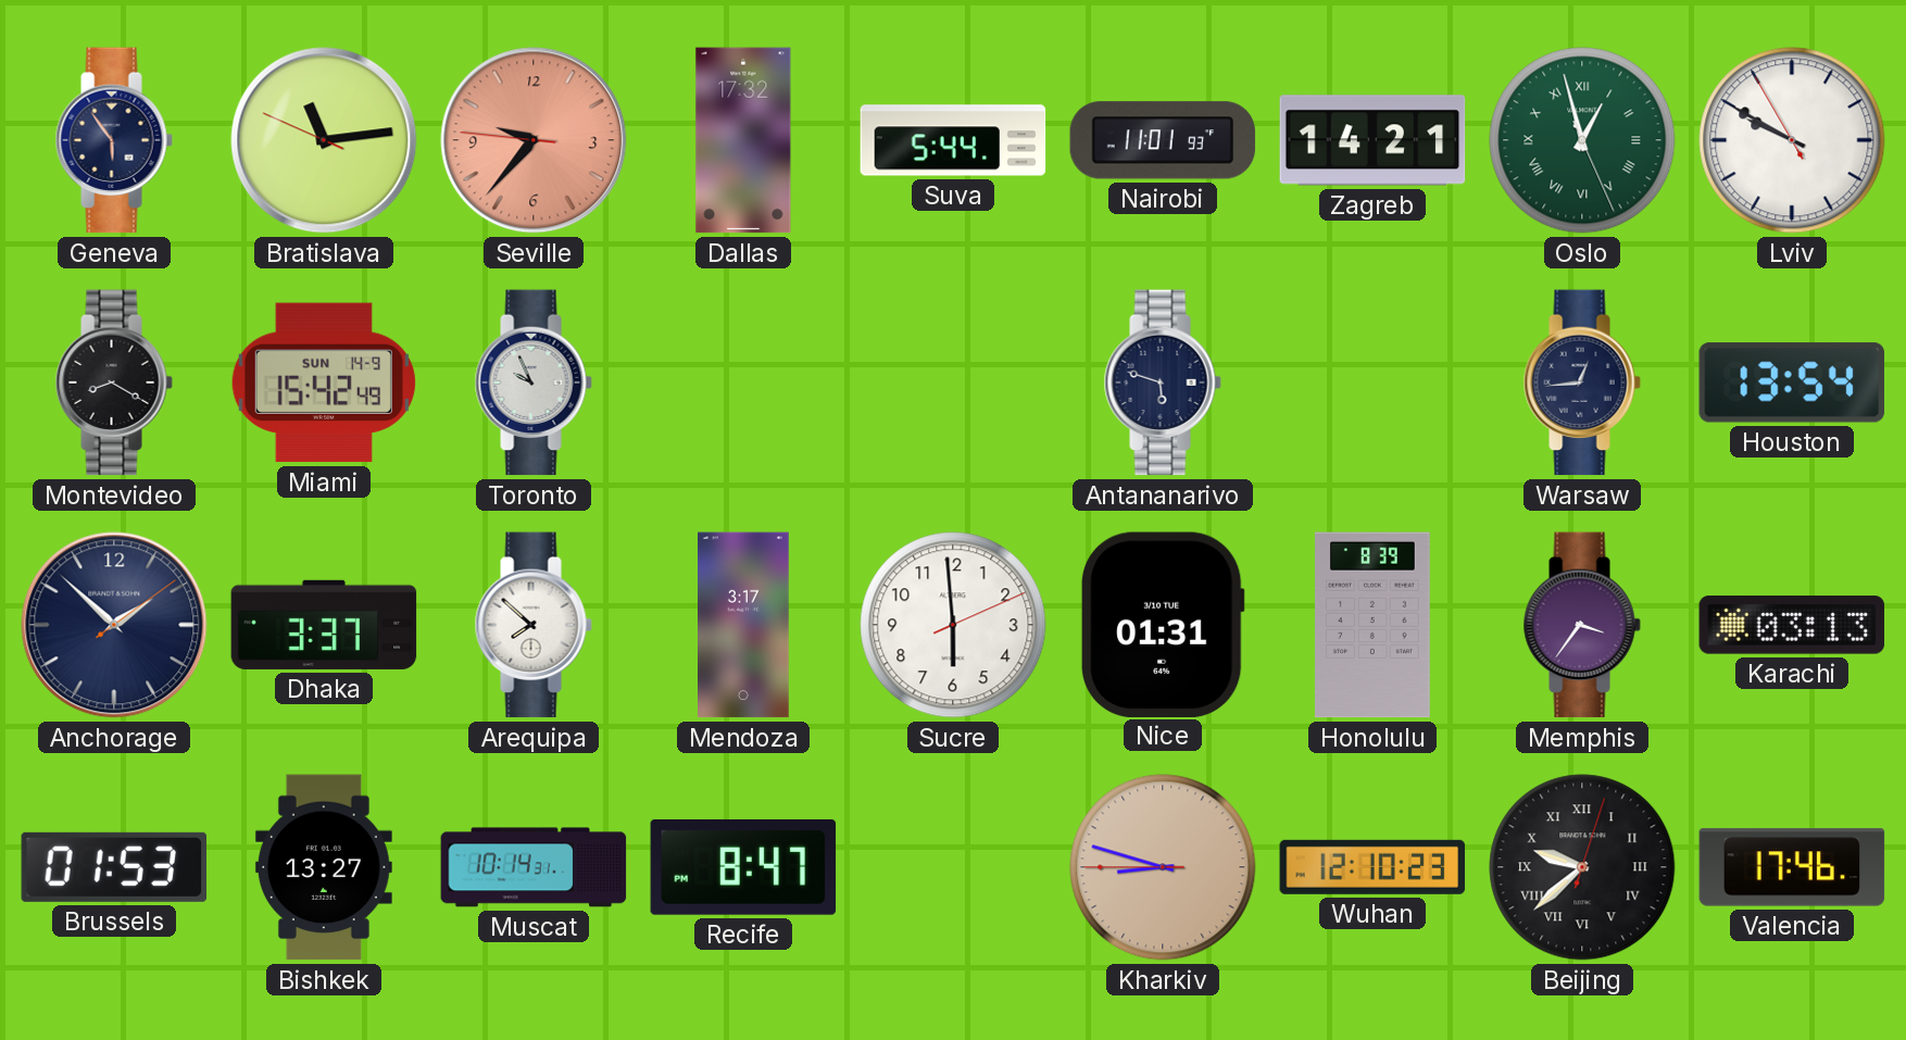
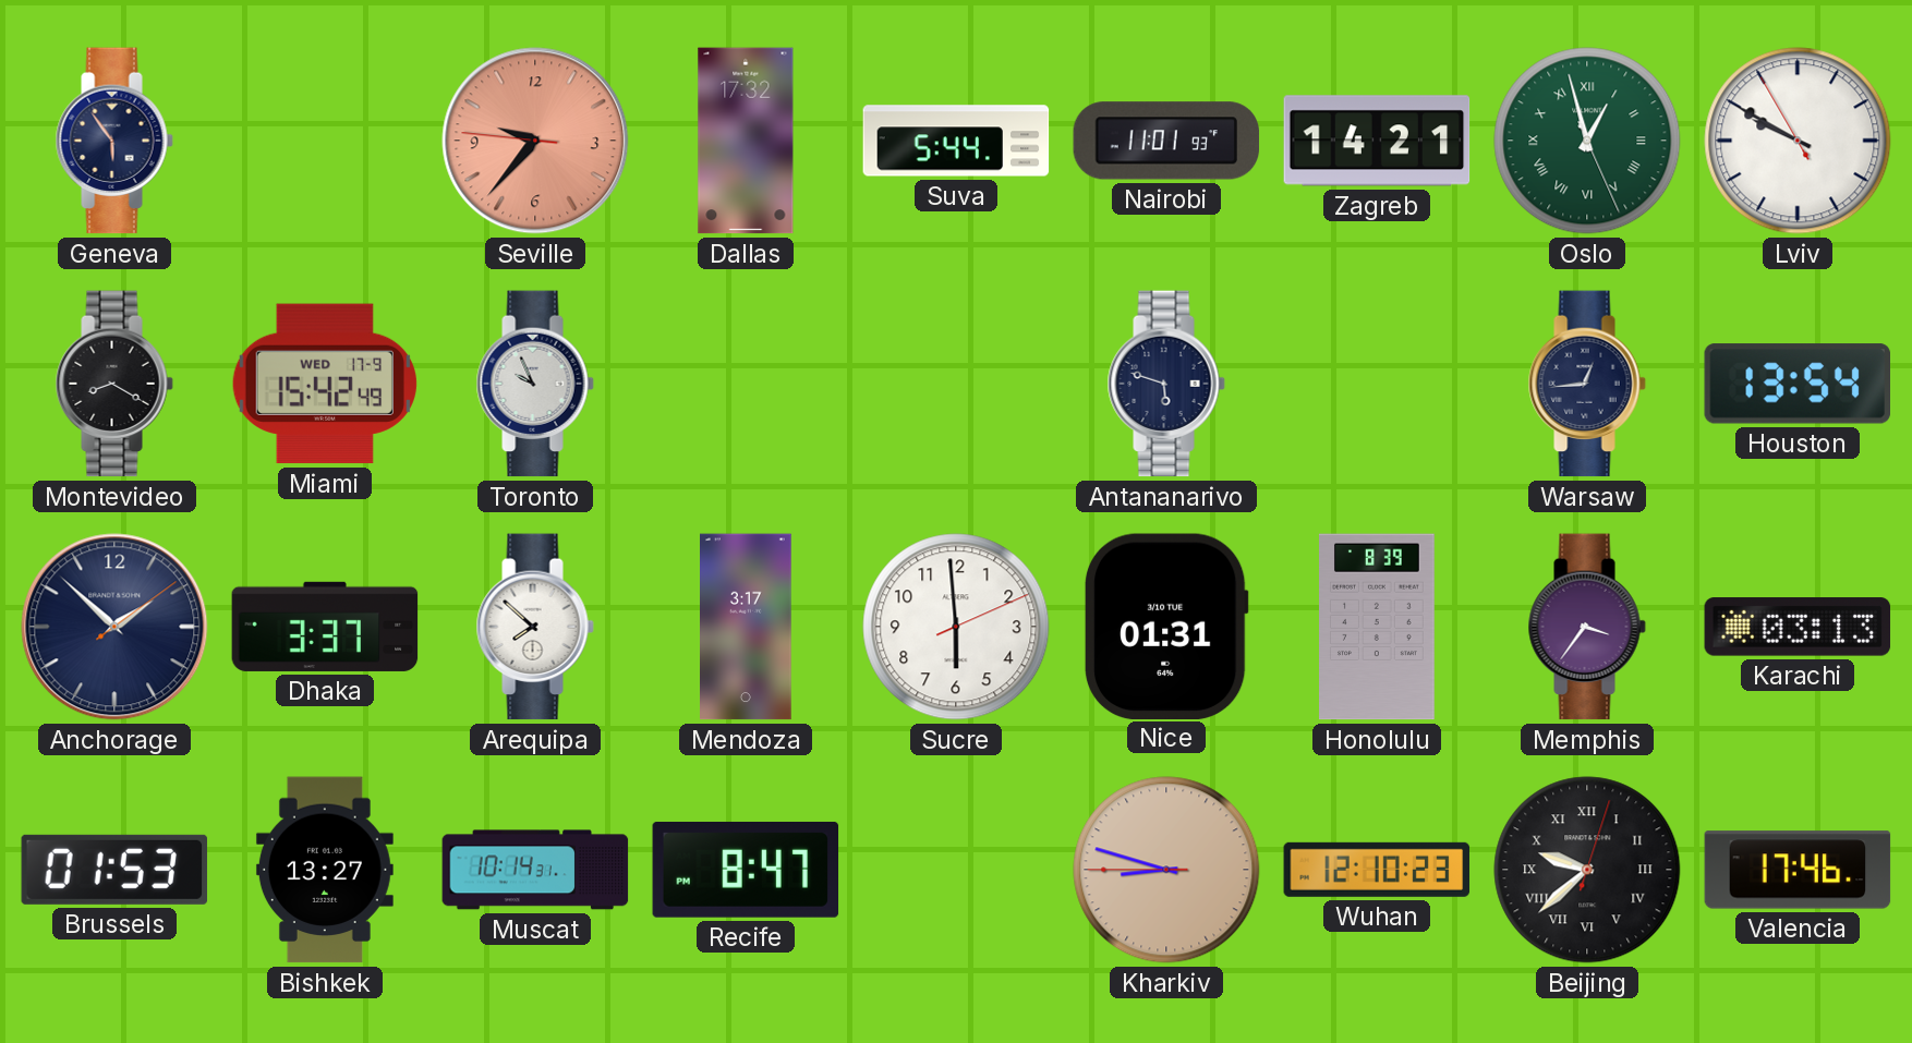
Bratislava: 11:13 -> none
Miami date: SUN 14-9 -> WED 17-9
